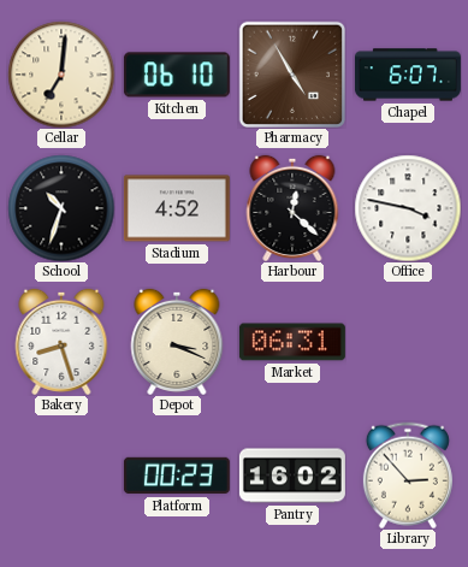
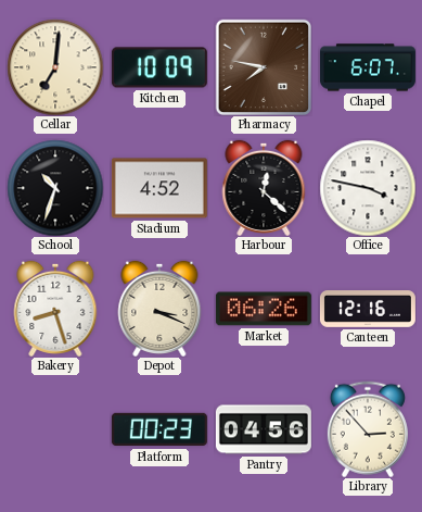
Kitchen: 06:10 -> 10:09
Pharmacy: 4:55 -> 7:47
Market: 06:31 -> 06:26
Canteen: none -> 12:16
Pantry: 16:02 -> 04:56
